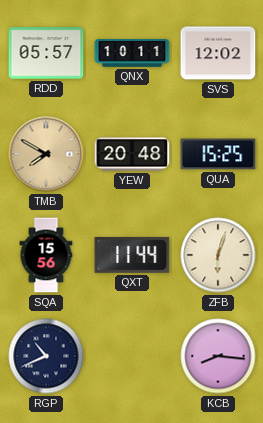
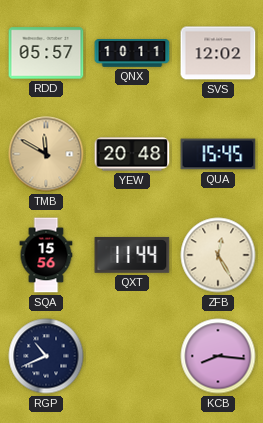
TMB: 7:50 -> 11:50
QUA: 15:25 -> 15:45
ZFB: 6:03 -> 12:25
